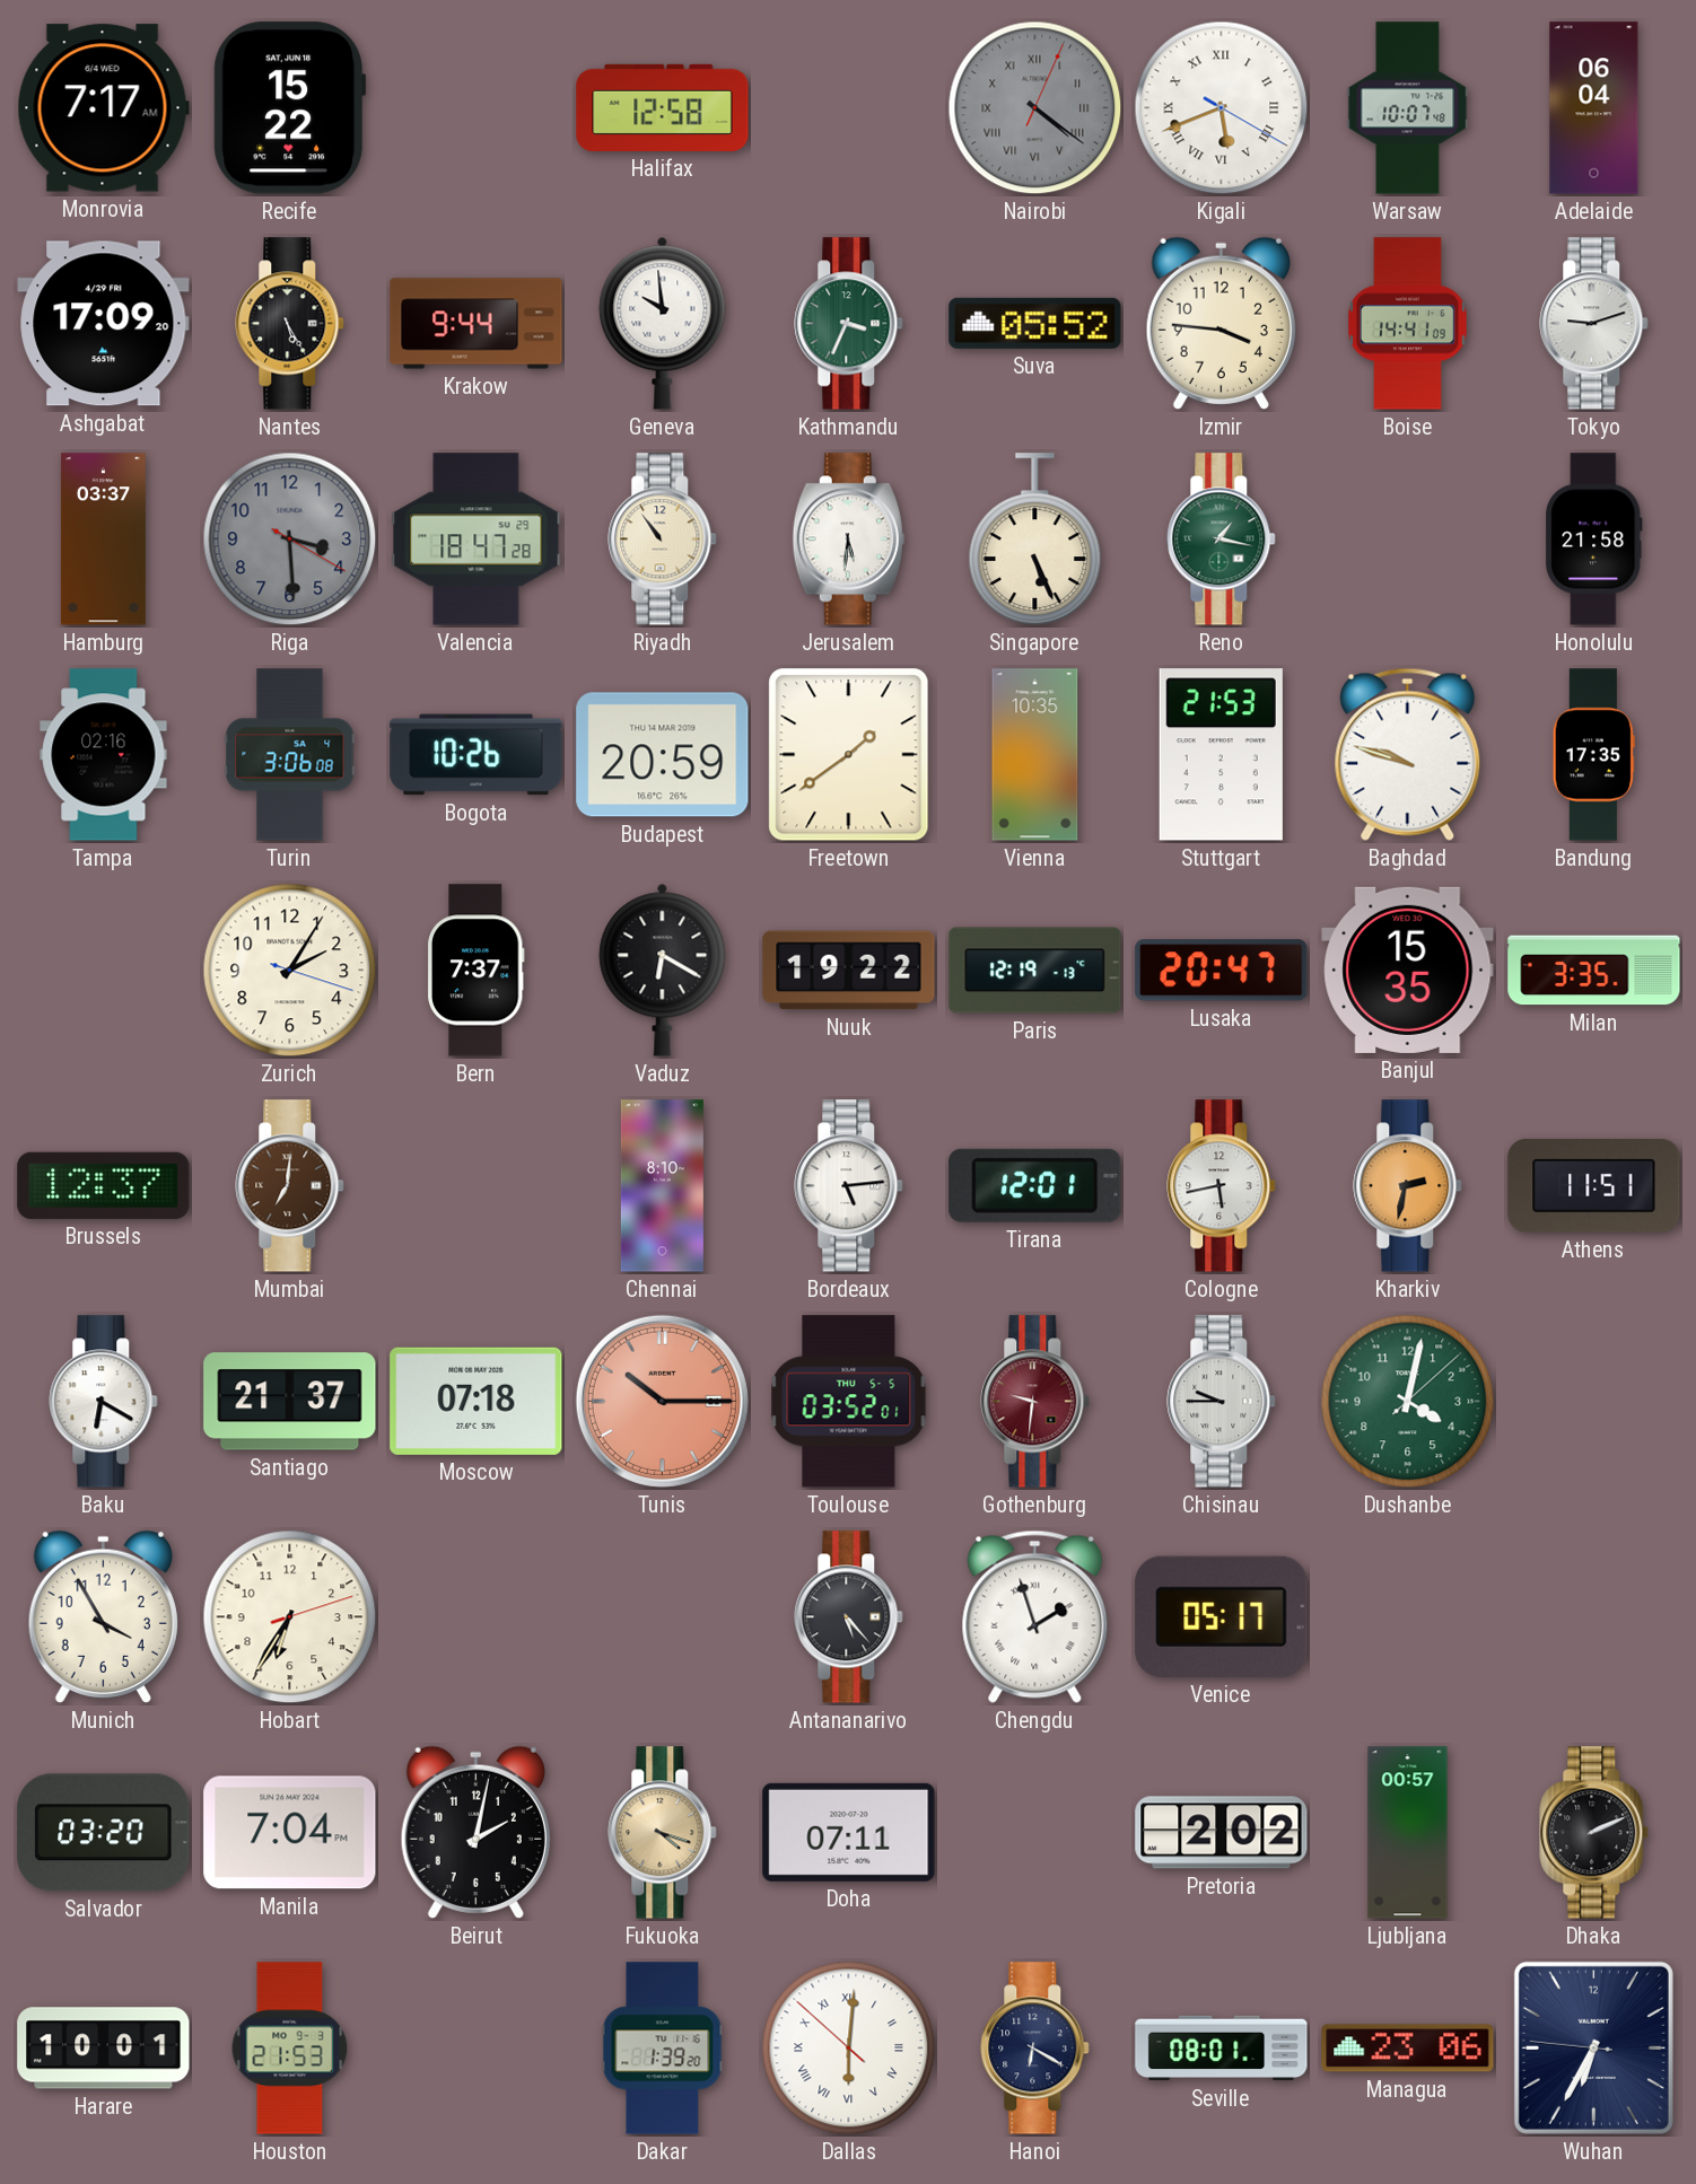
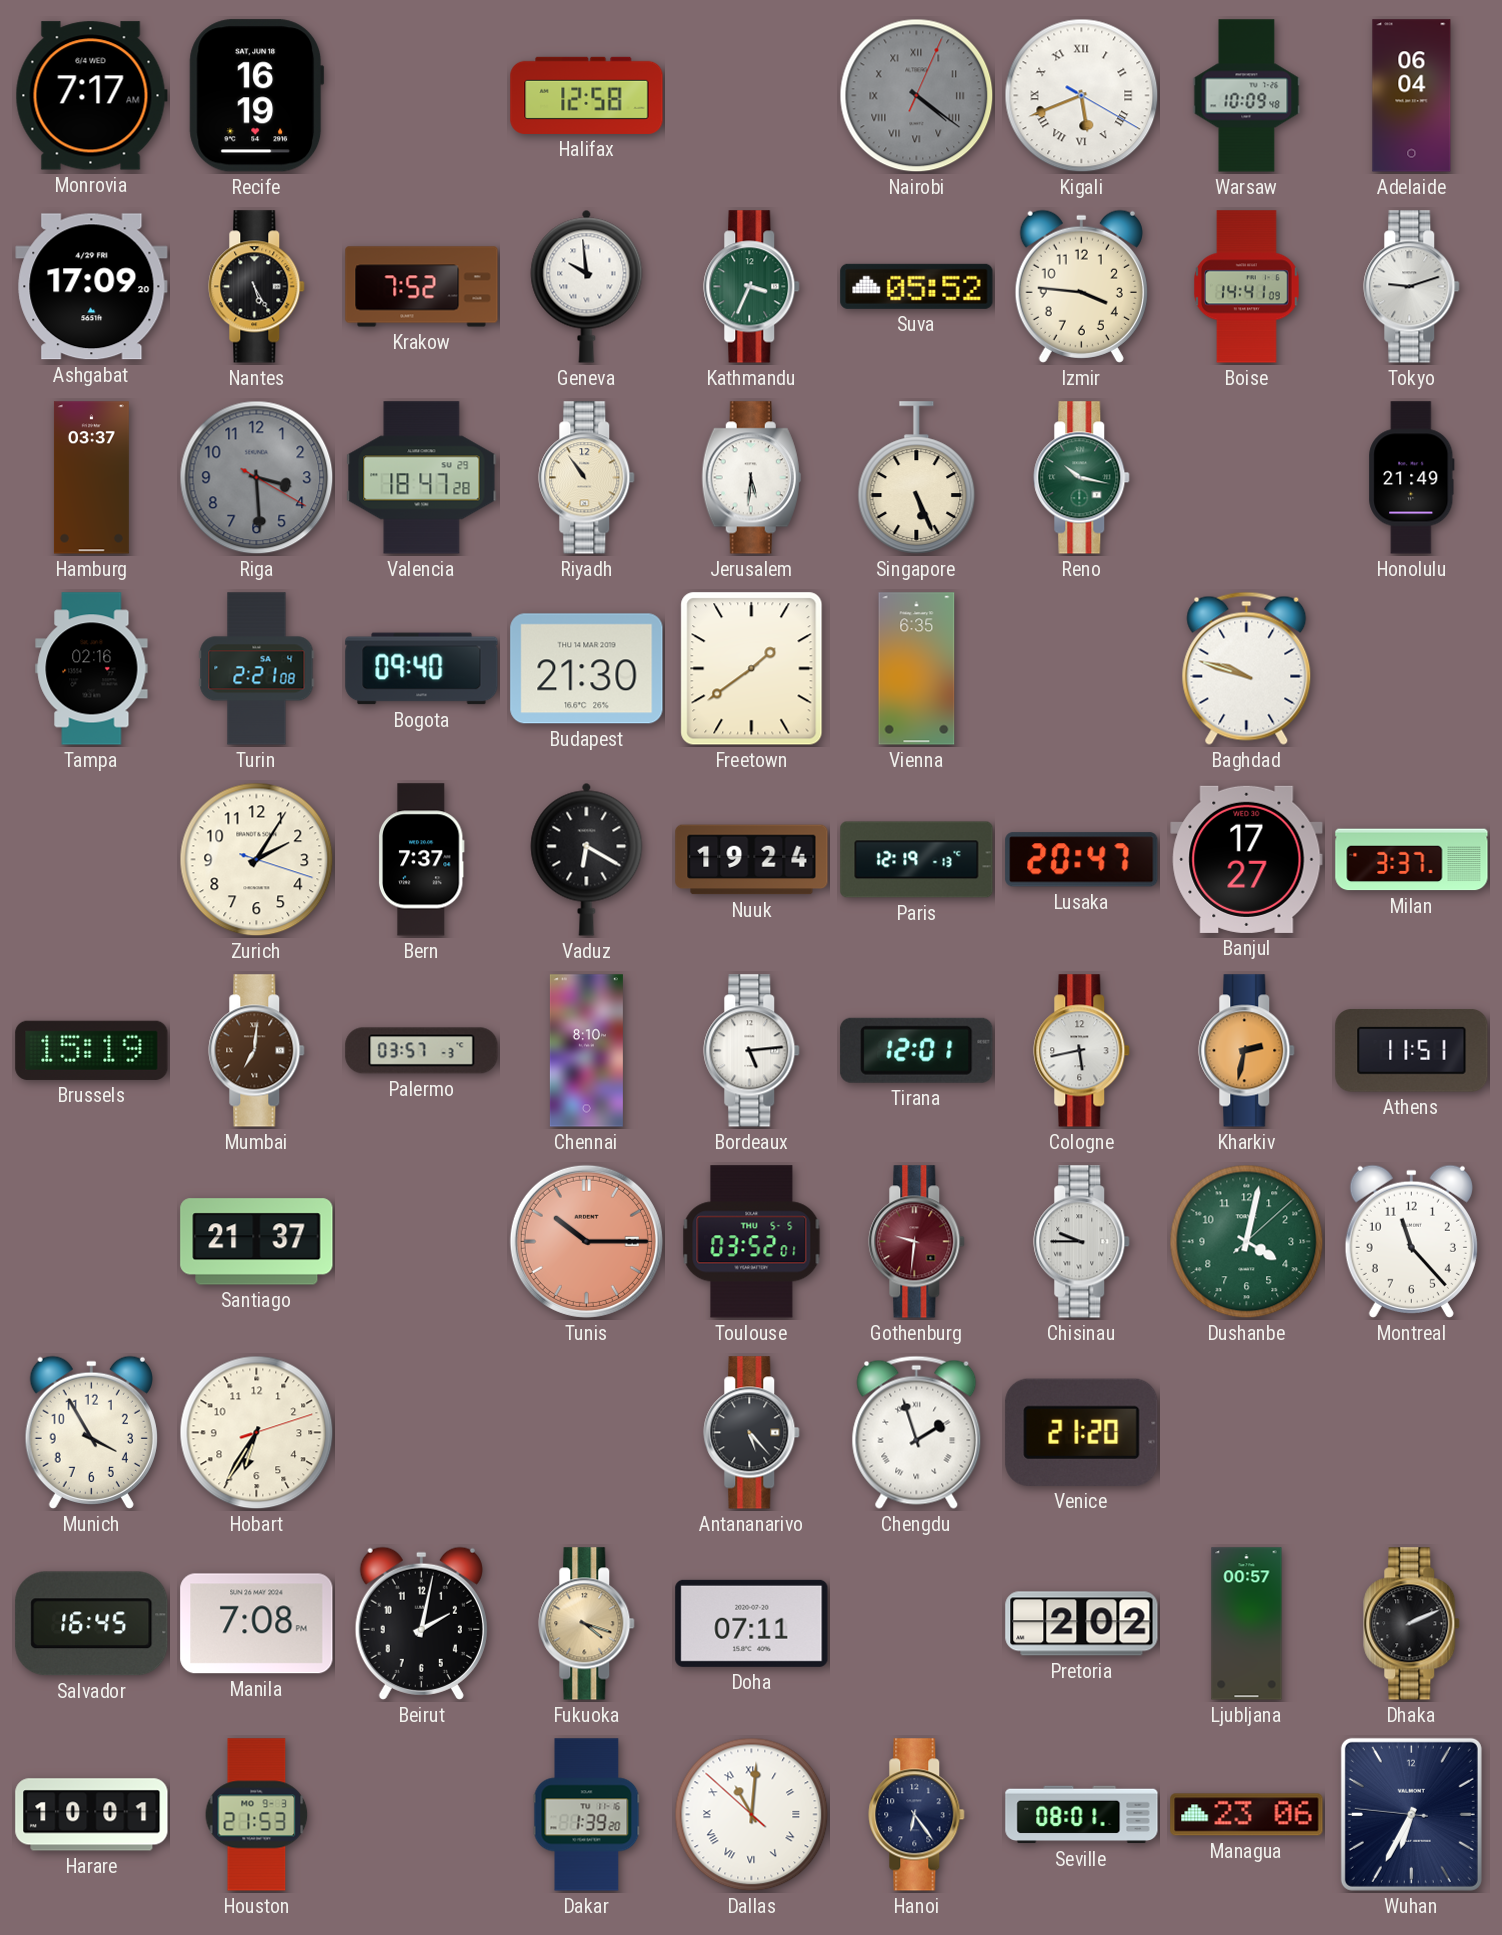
Recife: 15:22 -> 16:19
Warsaw: 10:07 -> 10:09
Krakow: 9:44 -> 7:52
Reno: 1:17 -> 10:17
Honolulu: 21:58 -> 21:49
Turin: 3:06 -> 2:21
Bogota: 10:26 -> 09:40
Budapest: 20:59 -> 21:30
Vienna: 10:35 -> 6:35
Stuttgart: 21:53 -> none
Bandung: 17:35 -> none
Nuuk: 19:22 -> 19:24
Banjul: 15:35 -> 17:27
Milan: 3:35 -> 3:37
Brussels: 12:37 -> 15:19
Palermo: none -> 03:57
Baku: 6:20 -> none
Moscow: 07:18 -> none
Montreal: none -> 11:23
Venice: 05:17 -> 21:20
Salvador: 03:20 -> 16:45
Manila: 7:04 -> 7:08
Dallas: 6:00 -> 11:00
Hanoi: 6:20 -> 6:24
